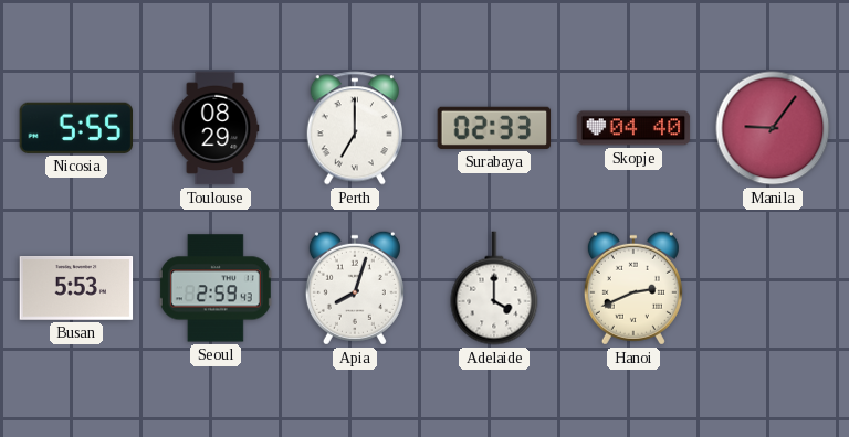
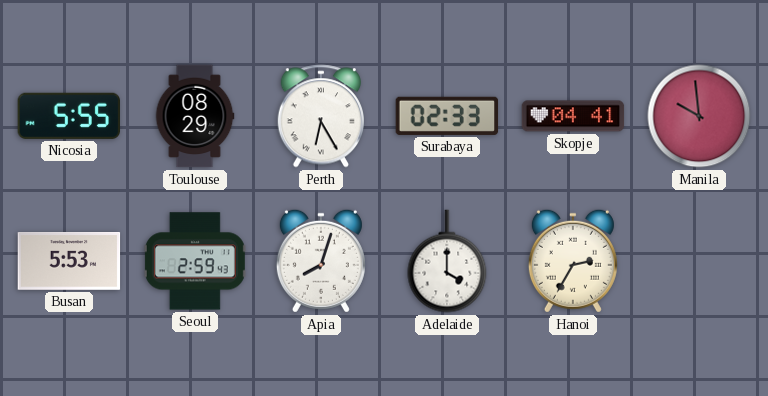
Perth: 7:00 -> 6:25
Skopje: 04:40 -> 04:41
Manila: 9:06 -> 9:59
Hanoi: 2:41 -> 2:35
